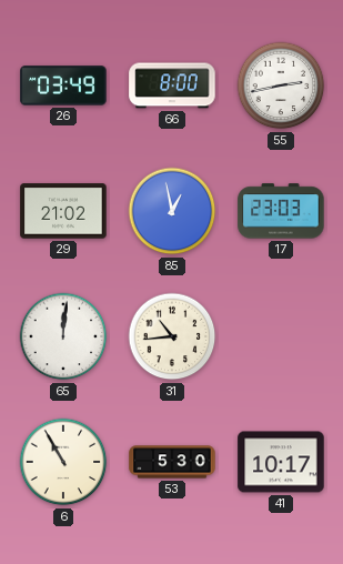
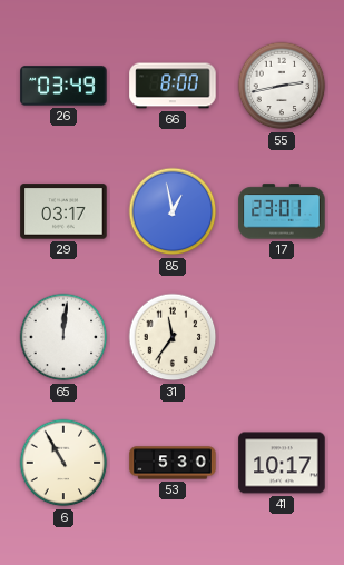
29: 21:02 -> 03:17
17: 23:03 -> 23:01
31: 10:44 -> 11:36
